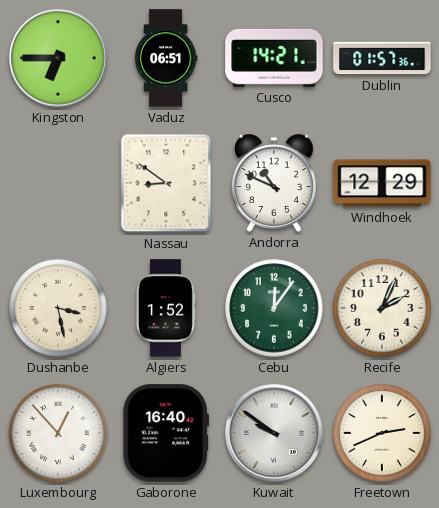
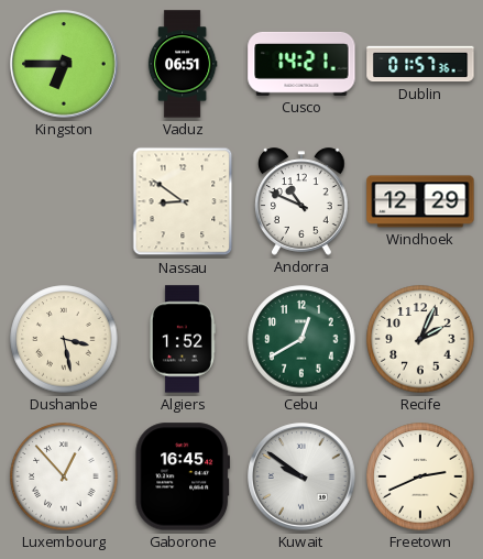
Cebu: 12:06 -> 12:40
Gaborone: 16:40 -> 16:45
